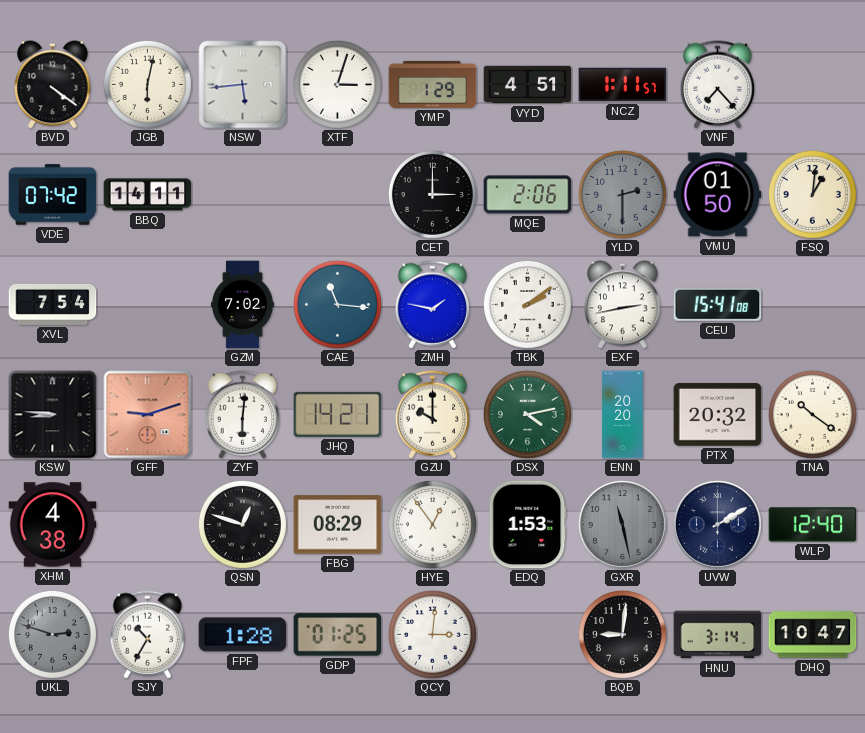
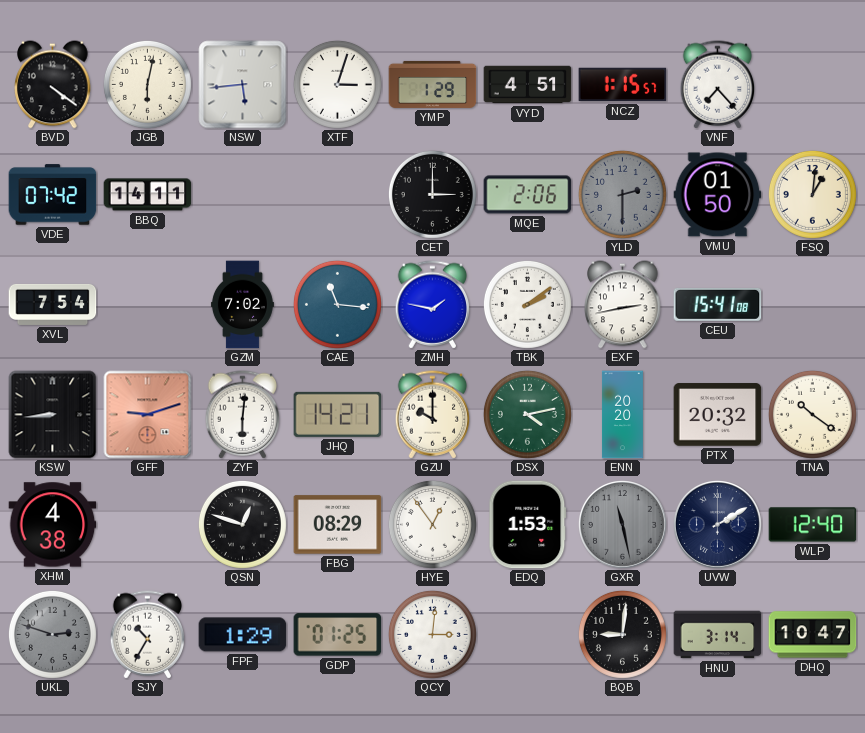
NCZ: 1:11 -> 1:15
KSW: 8:46 -> 8:44
FPF: 1:28 -> 1:29
